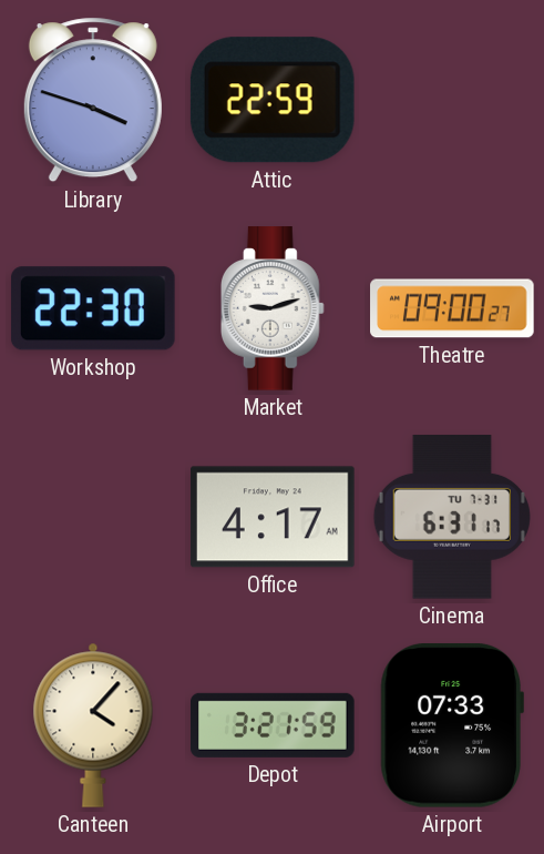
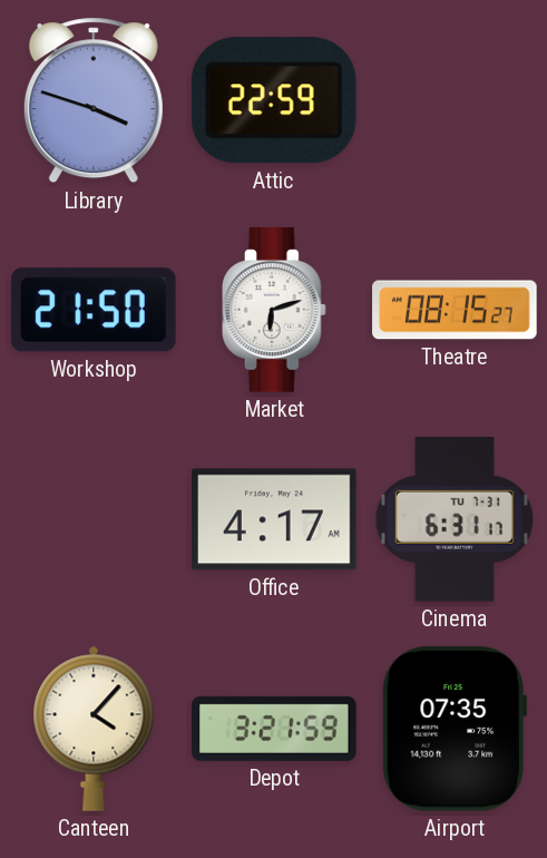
Workshop: 22:30 -> 21:50
Market: 9:12 -> 6:12
Theatre: 09:00 -> 08:15
Airport: 07:33 -> 07:35
